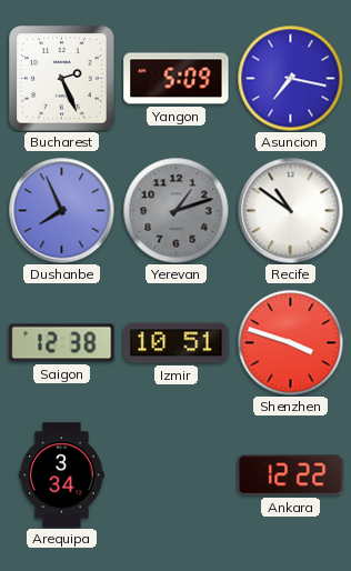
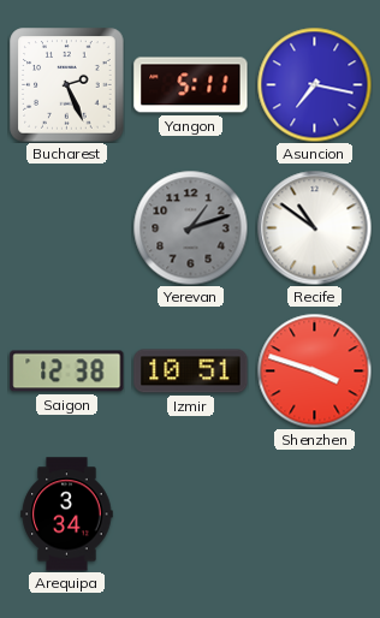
Yangon: 5:09 -> 5:11
Dushanbe: 7:56 -> none
Ankara: 12:22 -> none
